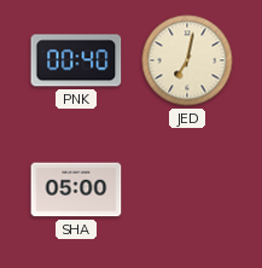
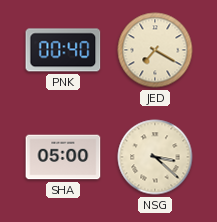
JED: 7:02 -> 7:20
NSG: none -> 3:22
